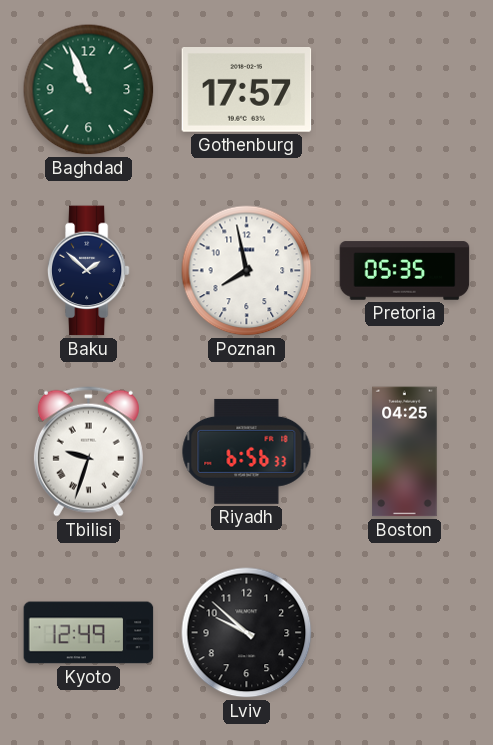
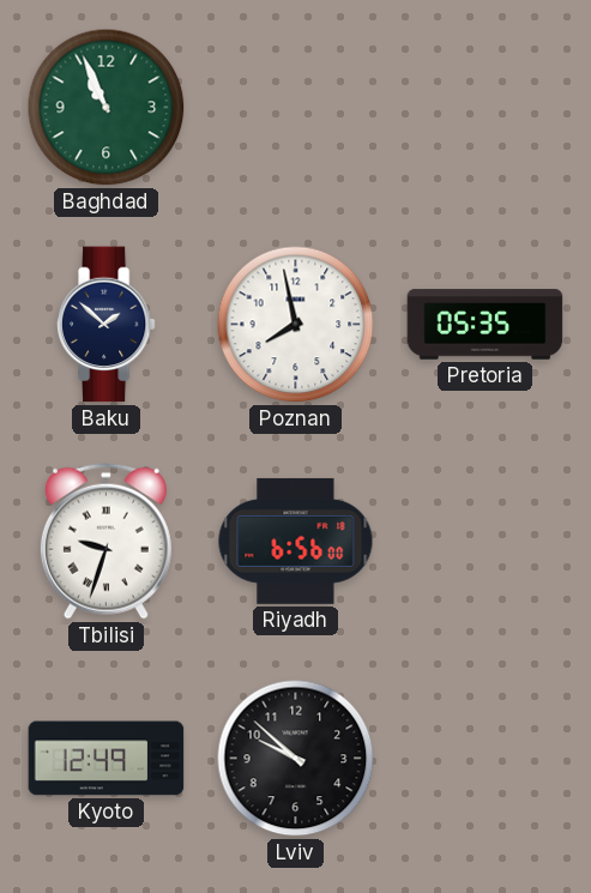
Gothenburg: 17:57 -> none
Riyadh: 6:56:33 -> 6:56:00
Boston: 04:25 -> none
